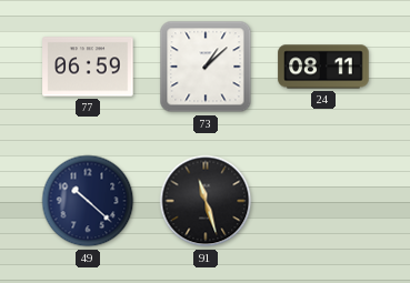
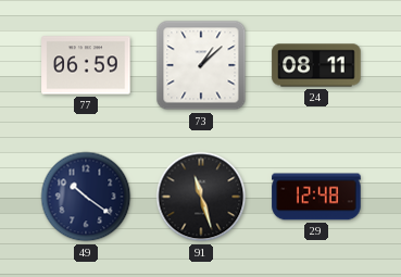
49: 10:22 -> 10:21
29: none -> 12:48
